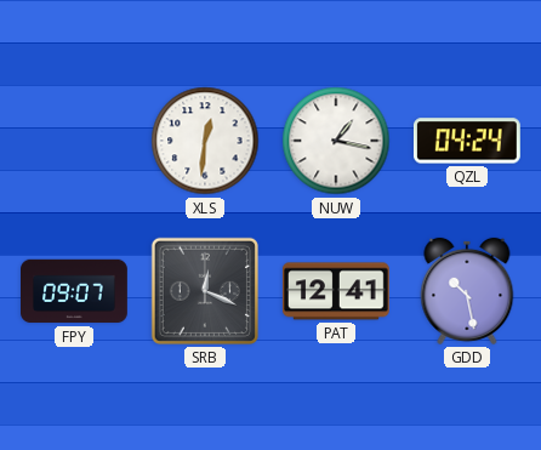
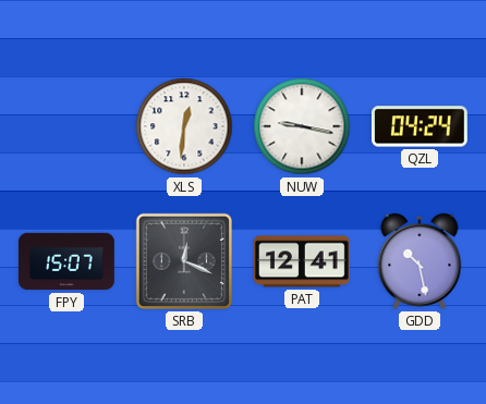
NUW: 1:17 -> 9:17
FPY: 09:07 -> 15:07
